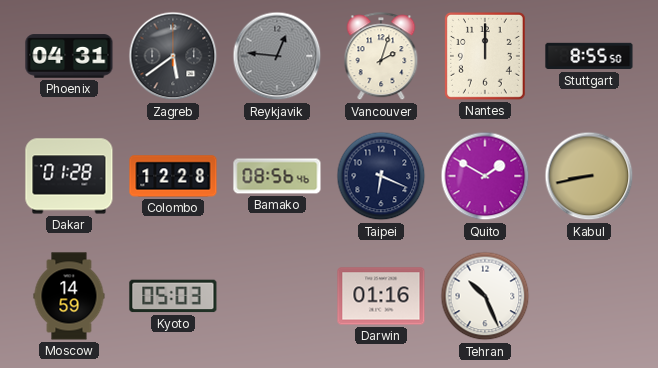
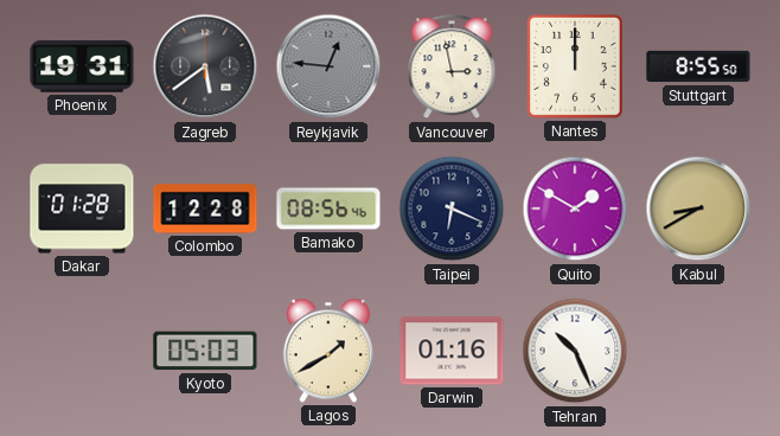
Phoenix: 04:31 -> 19:31
Vancouver: 2:03 -> 2:58
Kabul: 8:43 -> 8:40
Moscow: 14:59 -> none
Lagos: none -> 1:40
